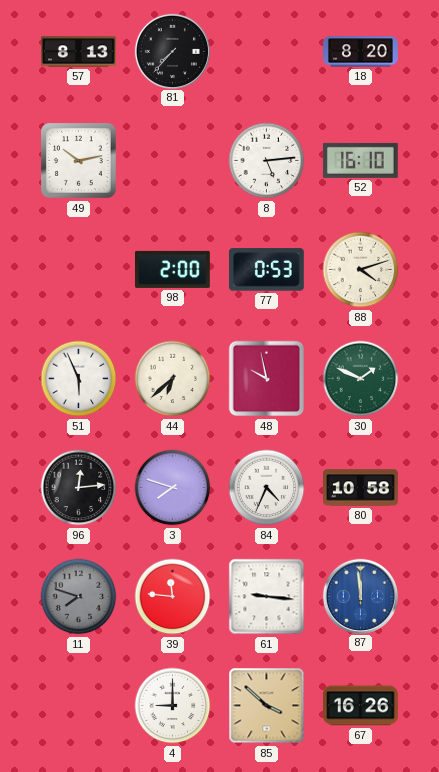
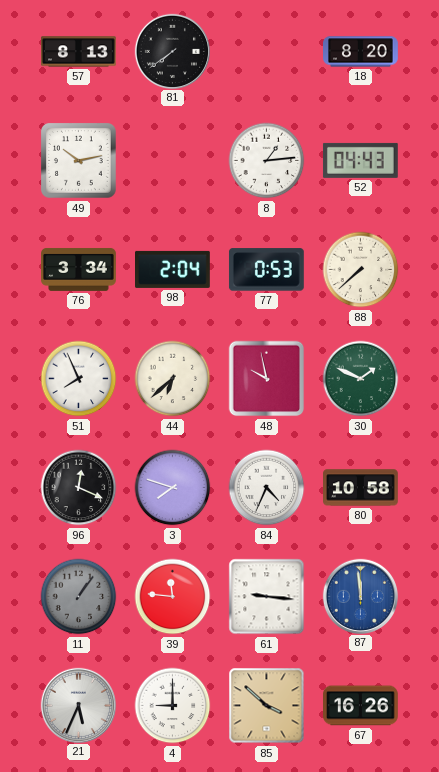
81: 7:37 -> 7:39
8: 5:14 -> 1:14
52: 16:10 -> 04:43
76: none -> 3:34
98: 2:00 -> 2:04
88: 4:12 -> 7:38
51: 5:56 -> 7:56
96: 12:14 -> 12:19
11: 7:48 -> 1:06
21: none -> 5:34
